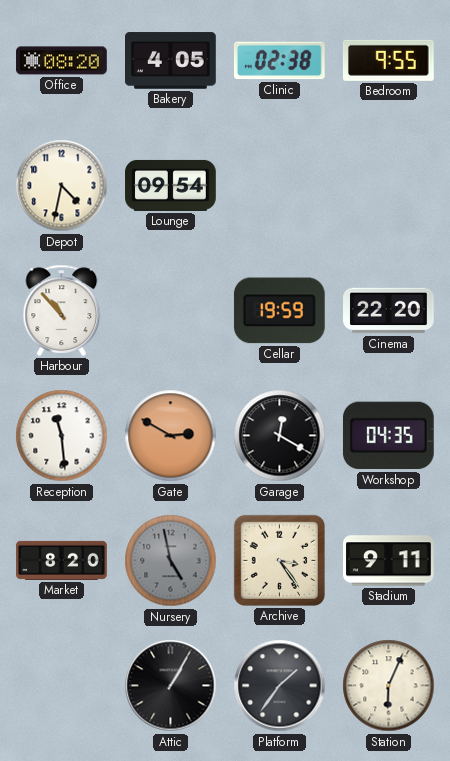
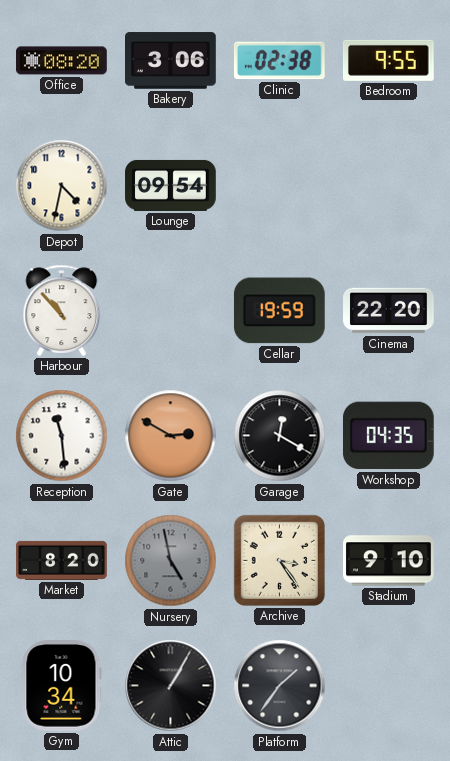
Bakery: 4:05 -> 3:06
Stadium: 9:11 -> 9:10
Gym: none -> 10:34
Station: 6:04 -> none
